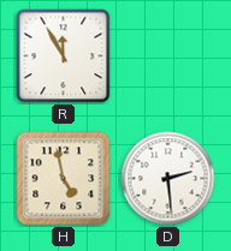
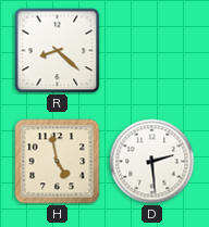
R: 11:55 -> 8:22
